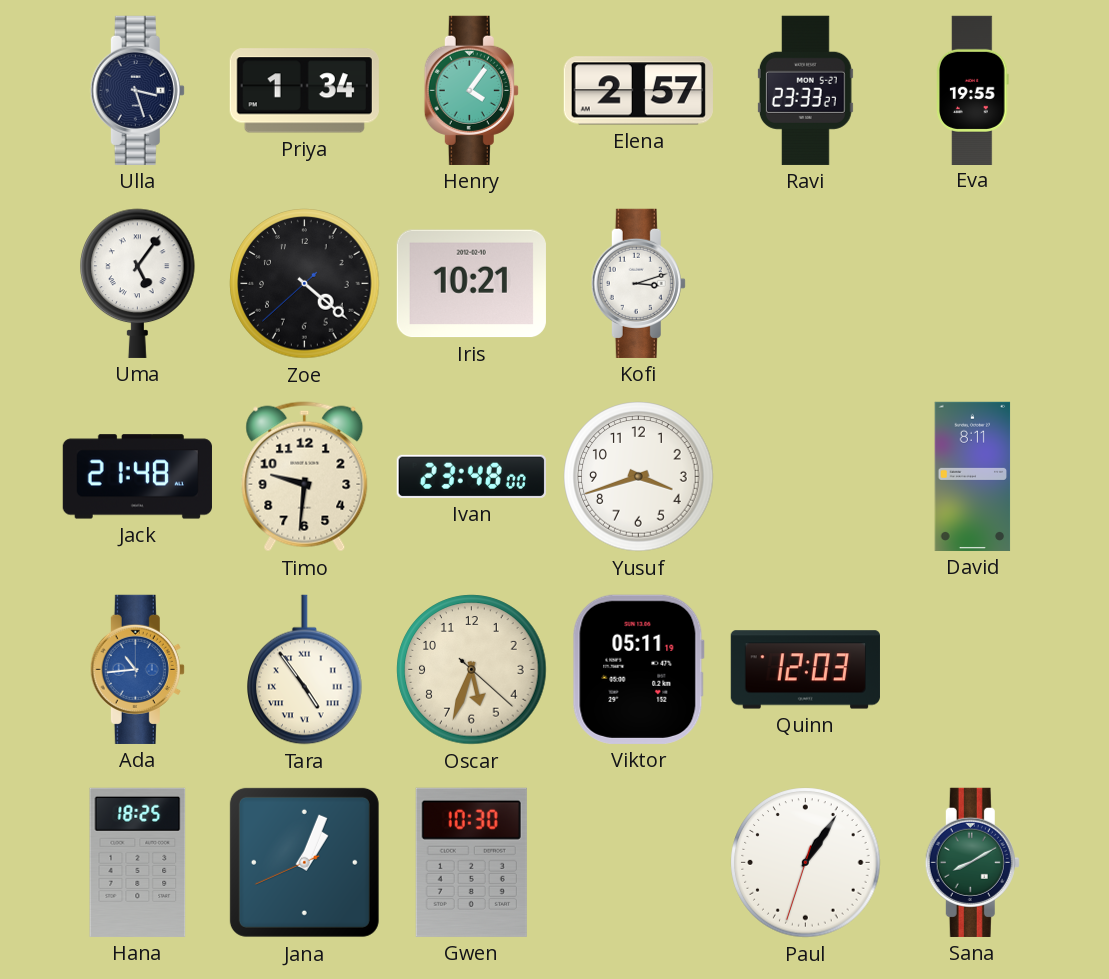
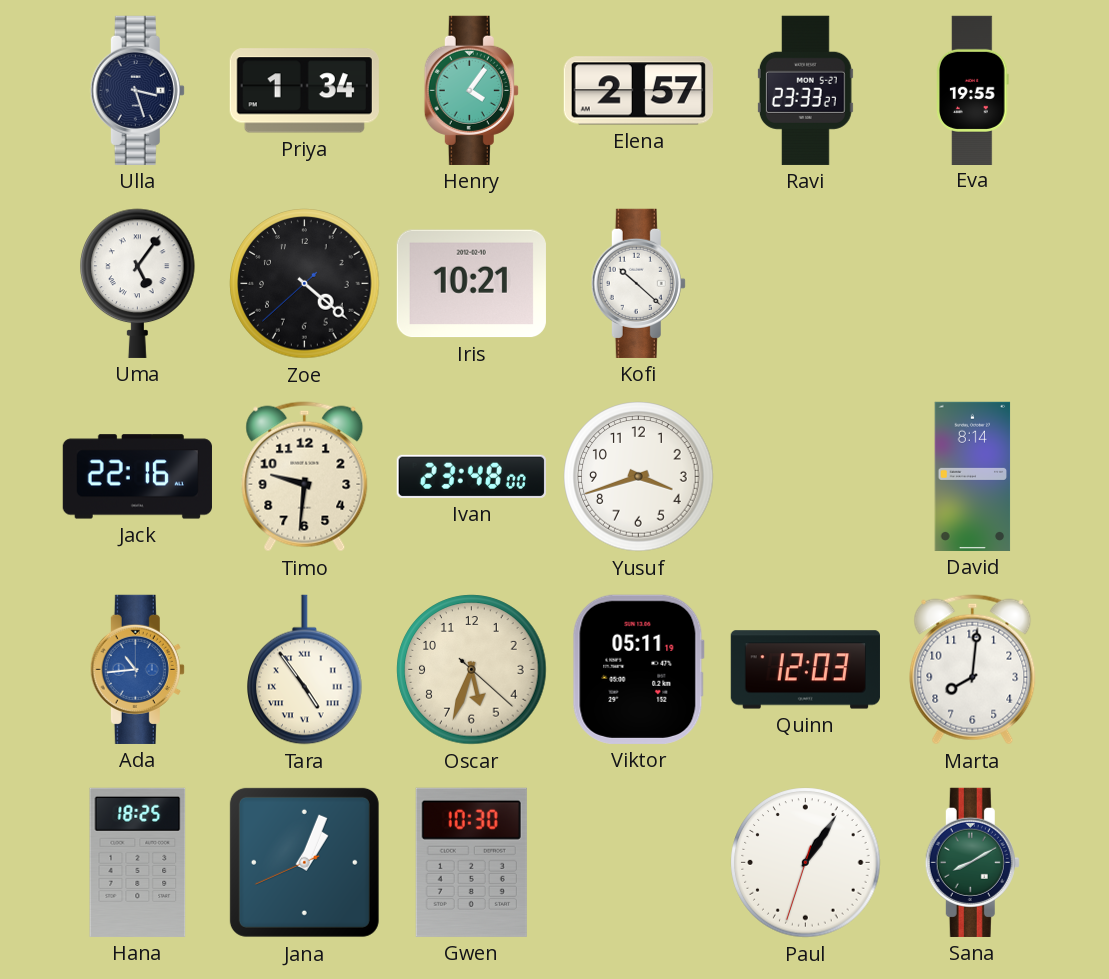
Kofi: 3:12 -> 10:22
Jack: 21:48 -> 22:16
David: 8:11 -> 8:14
Marta: none -> 8:01
